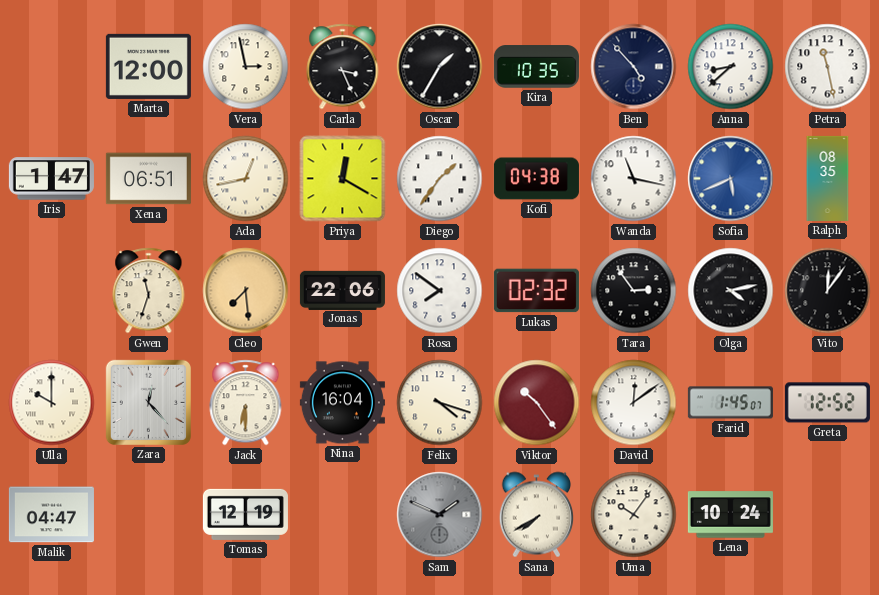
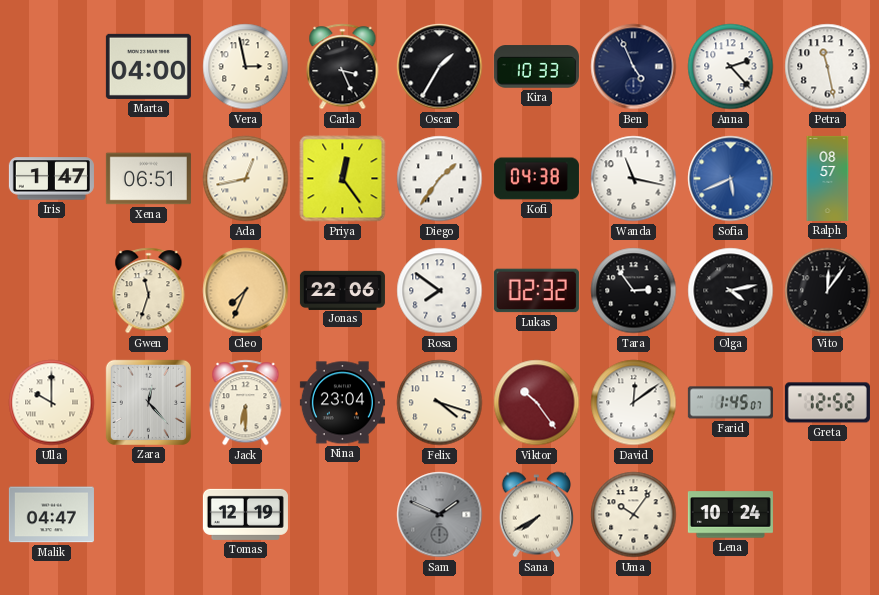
Marta: 12:00 -> 04:00
Kira: 10:35 -> 10:33
Ben: 4:53 -> 4:56
Anna: 8:38 -> 2:23
Priya: 12:20 -> 12:24
Ralph: 08:35 -> 08:57
Cleo: 7:29 -> 7:34
Nina: 16:04 -> 23:04
